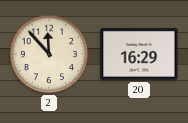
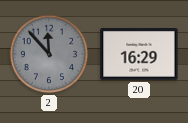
2 dial: cream -> grey
